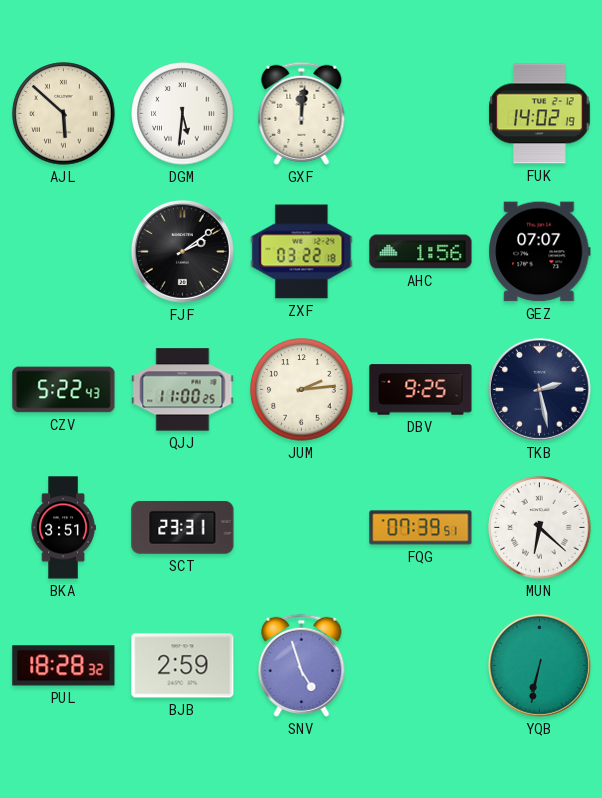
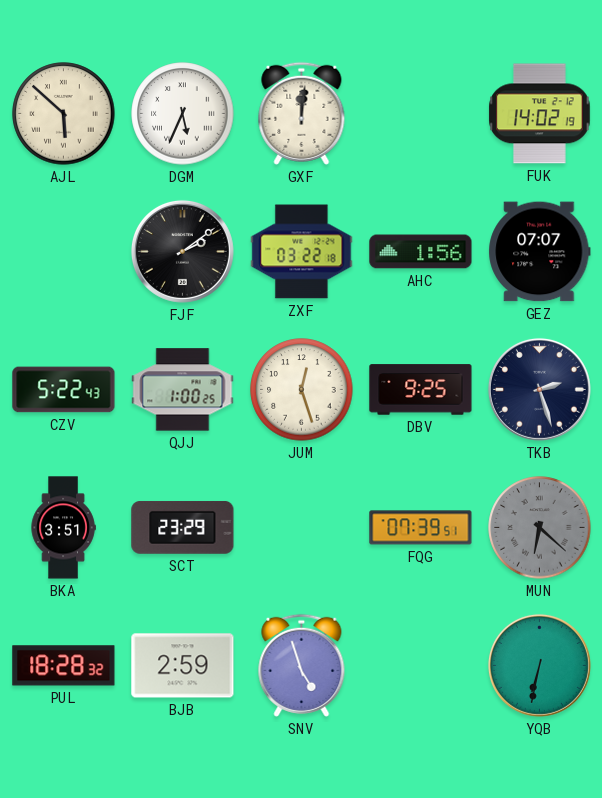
DGM: 5:31 -> 5:34
QJJ: 11:00 -> 1:00
JUM: 2:14 -> 12:27
TKB: 2:28 -> 2:27
SCT: 23:31 -> 23:29
MUN dial: white -> grey
